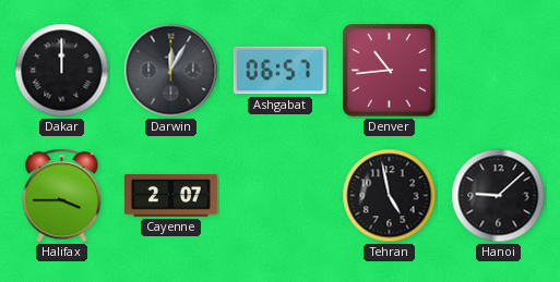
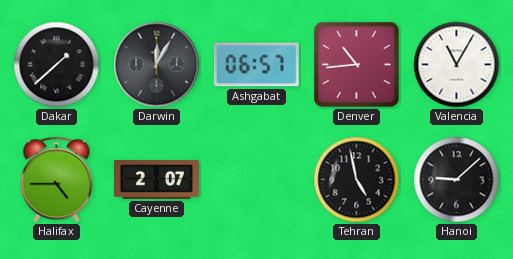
Dakar: 12:00 -> 1:38
Valencia: none -> 11:05
Halifax: 3:45 -> 4:45
